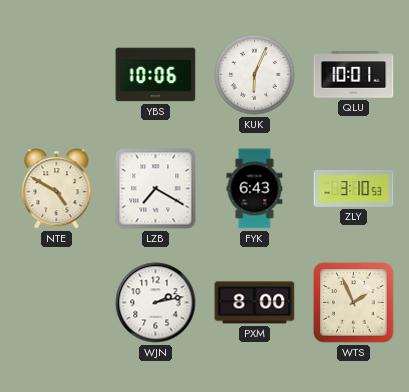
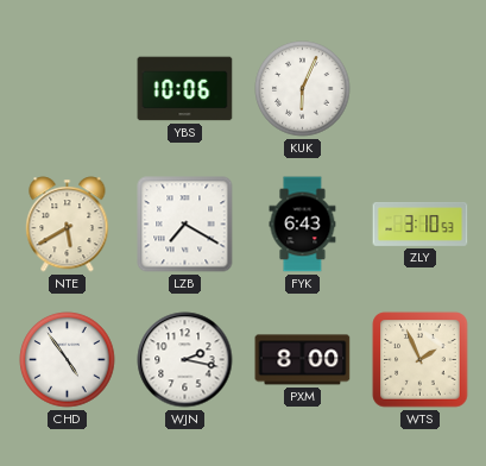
QLU: 10:01 -> none
NTE: 4:50 -> 5:40
CHD: none -> 4:54
WJN: 2:13 -> 2:17
